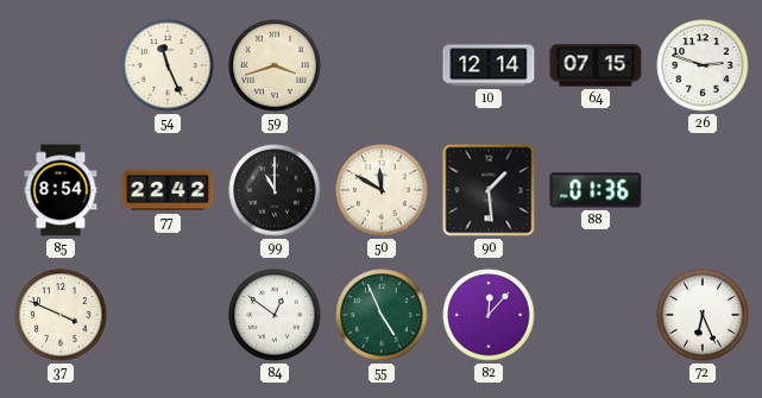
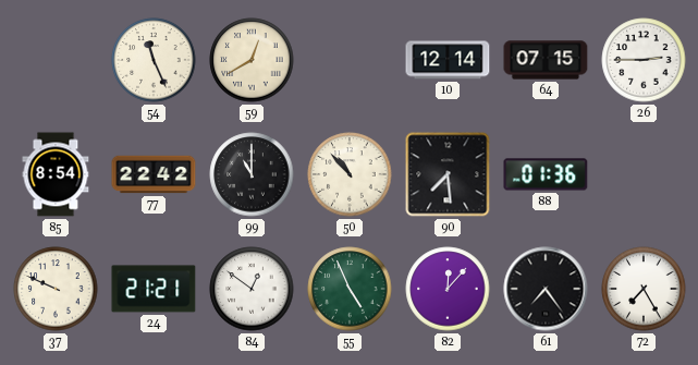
59: 3:42 -> 12:40
26: 2:48 -> 2:45
50: 11:50 -> 10:53
90: 1:29 -> 7:29
37: 3:49 -> 9:49
24: none -> 21:21
61: none -> 7:24
72: 6:26 -> 7:25
